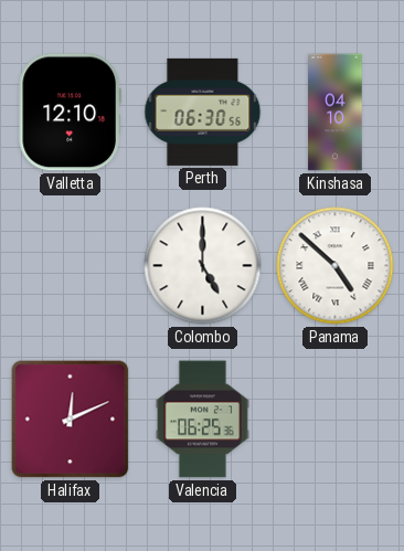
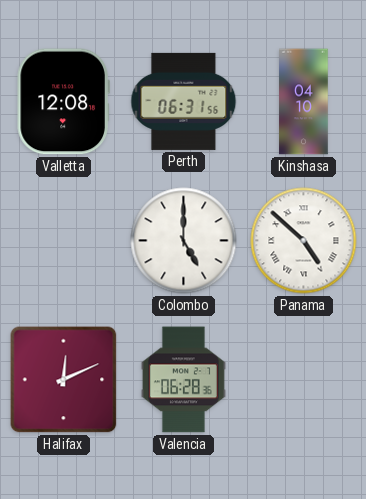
Valletta: 12:10 -> 12:08
Perth: 06:30 -> 06:31
Valencia: 06:25 -> 06:28
